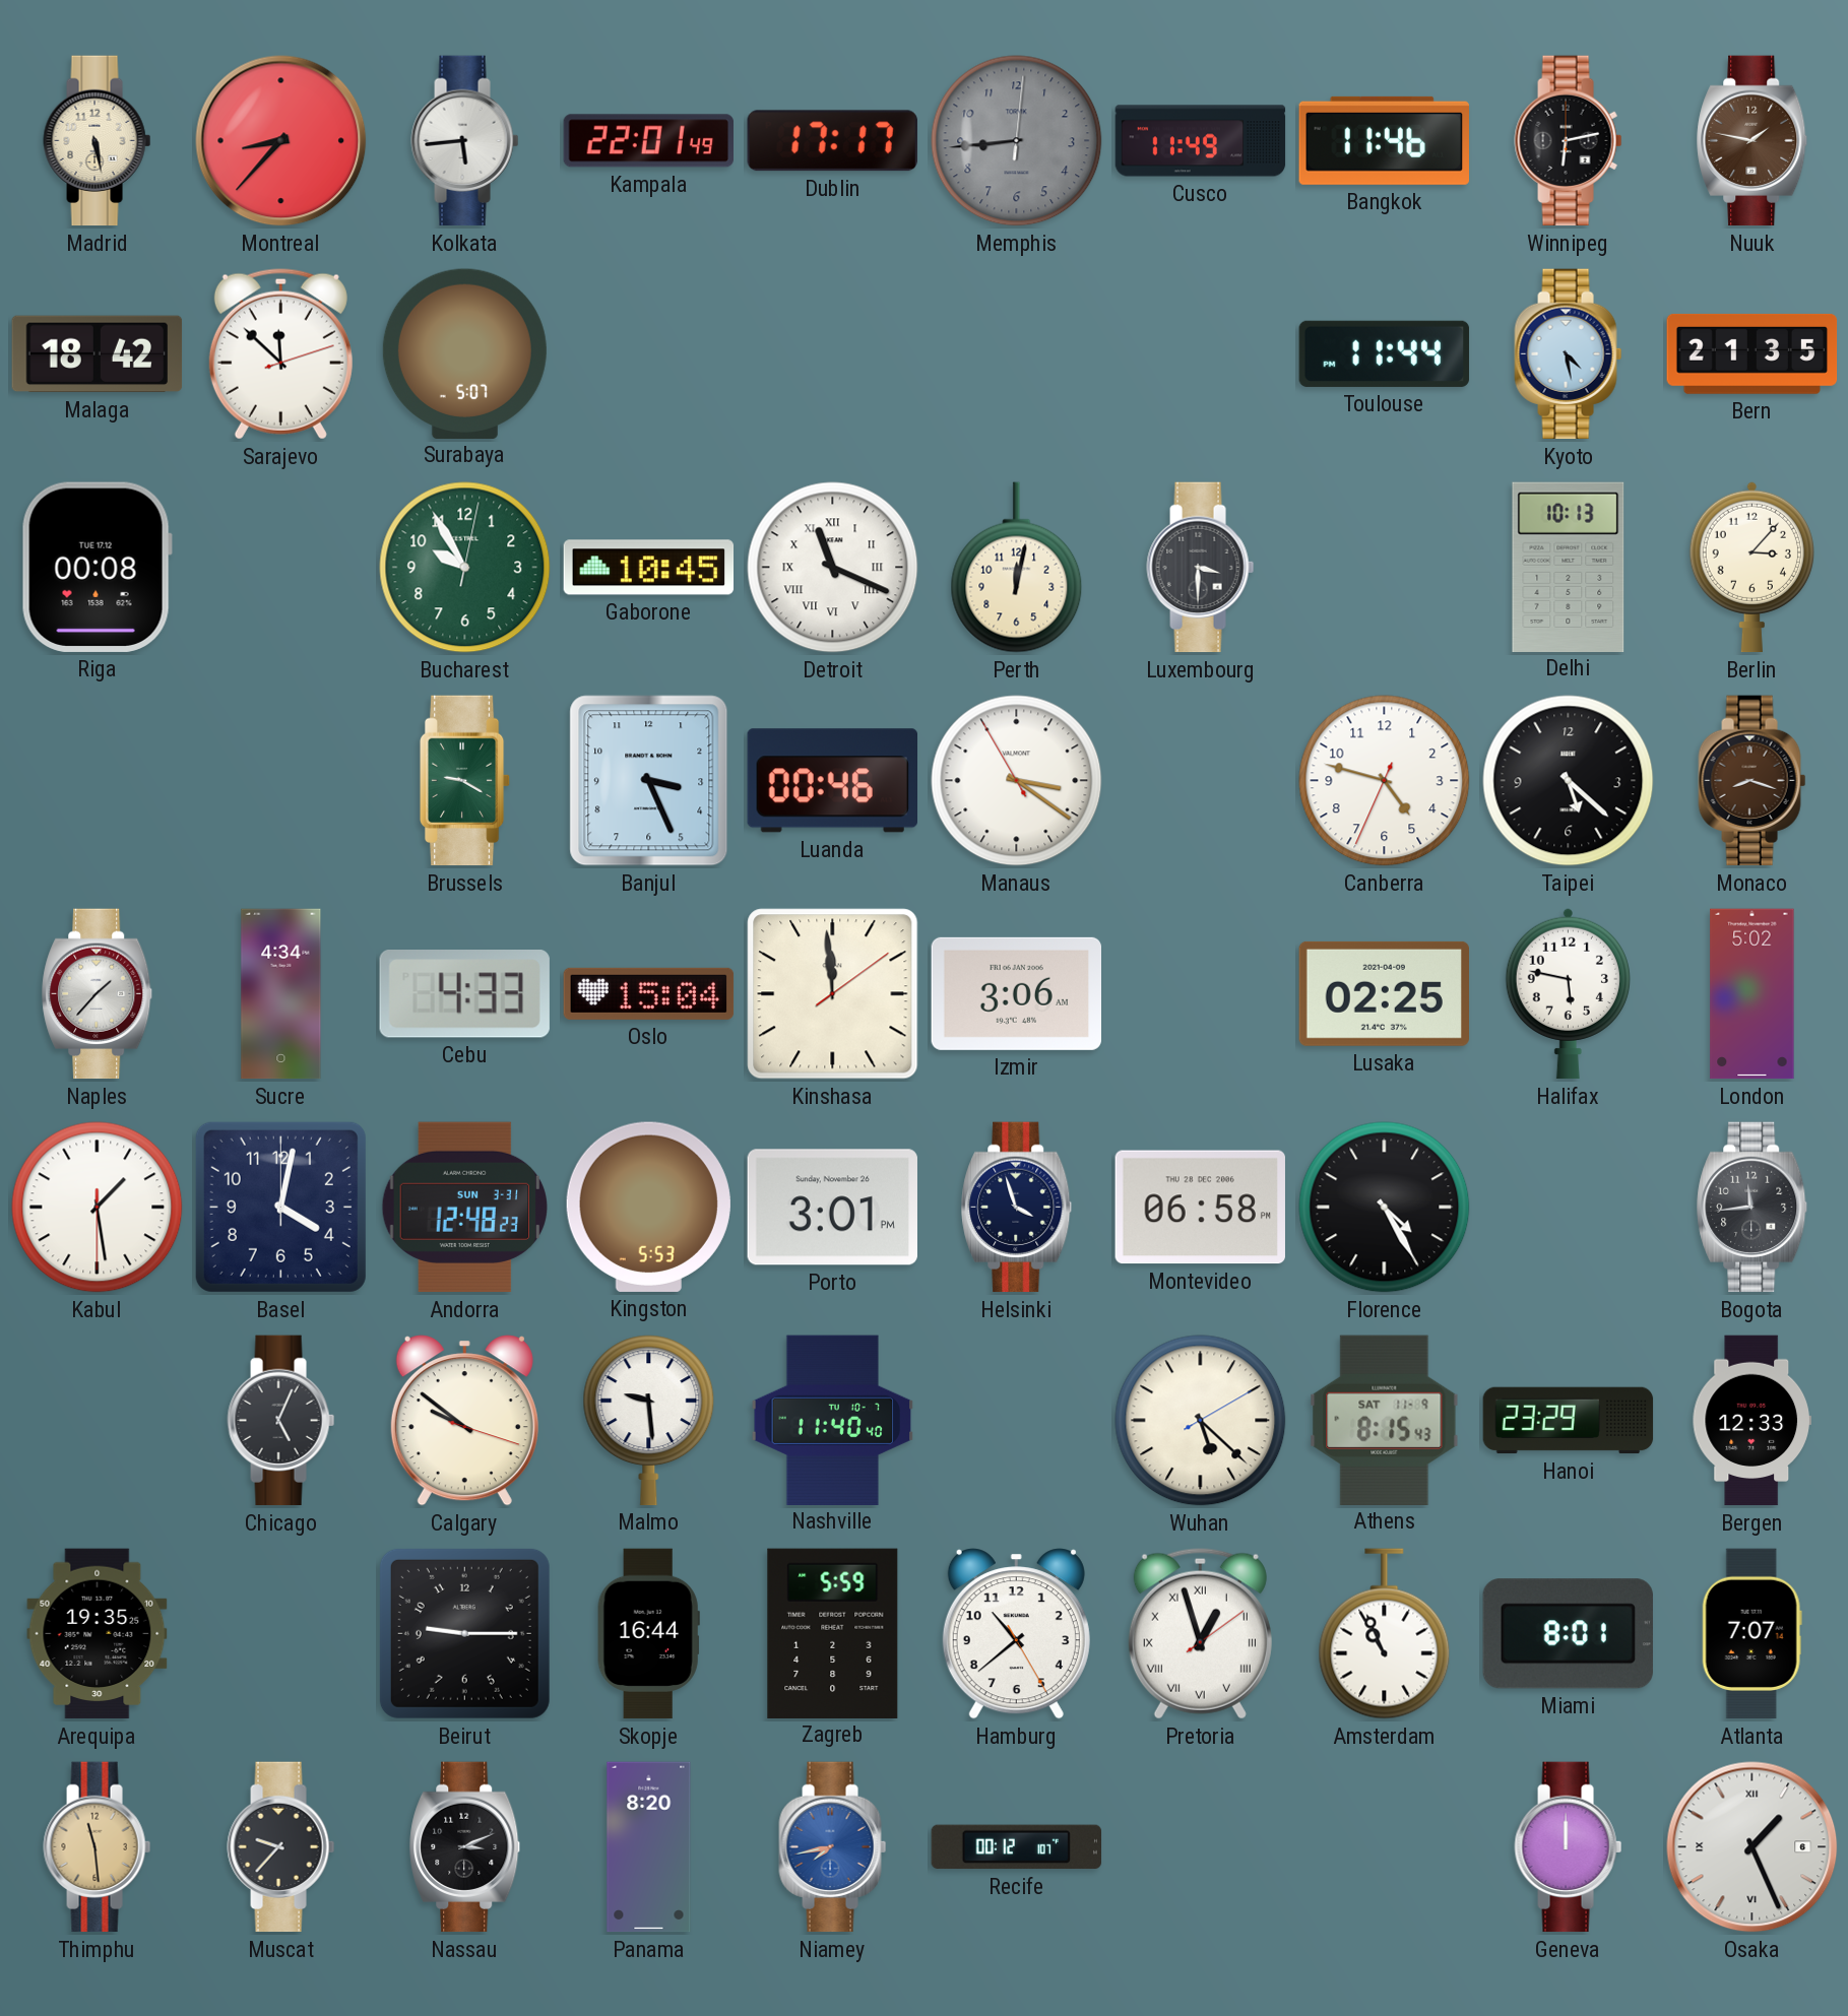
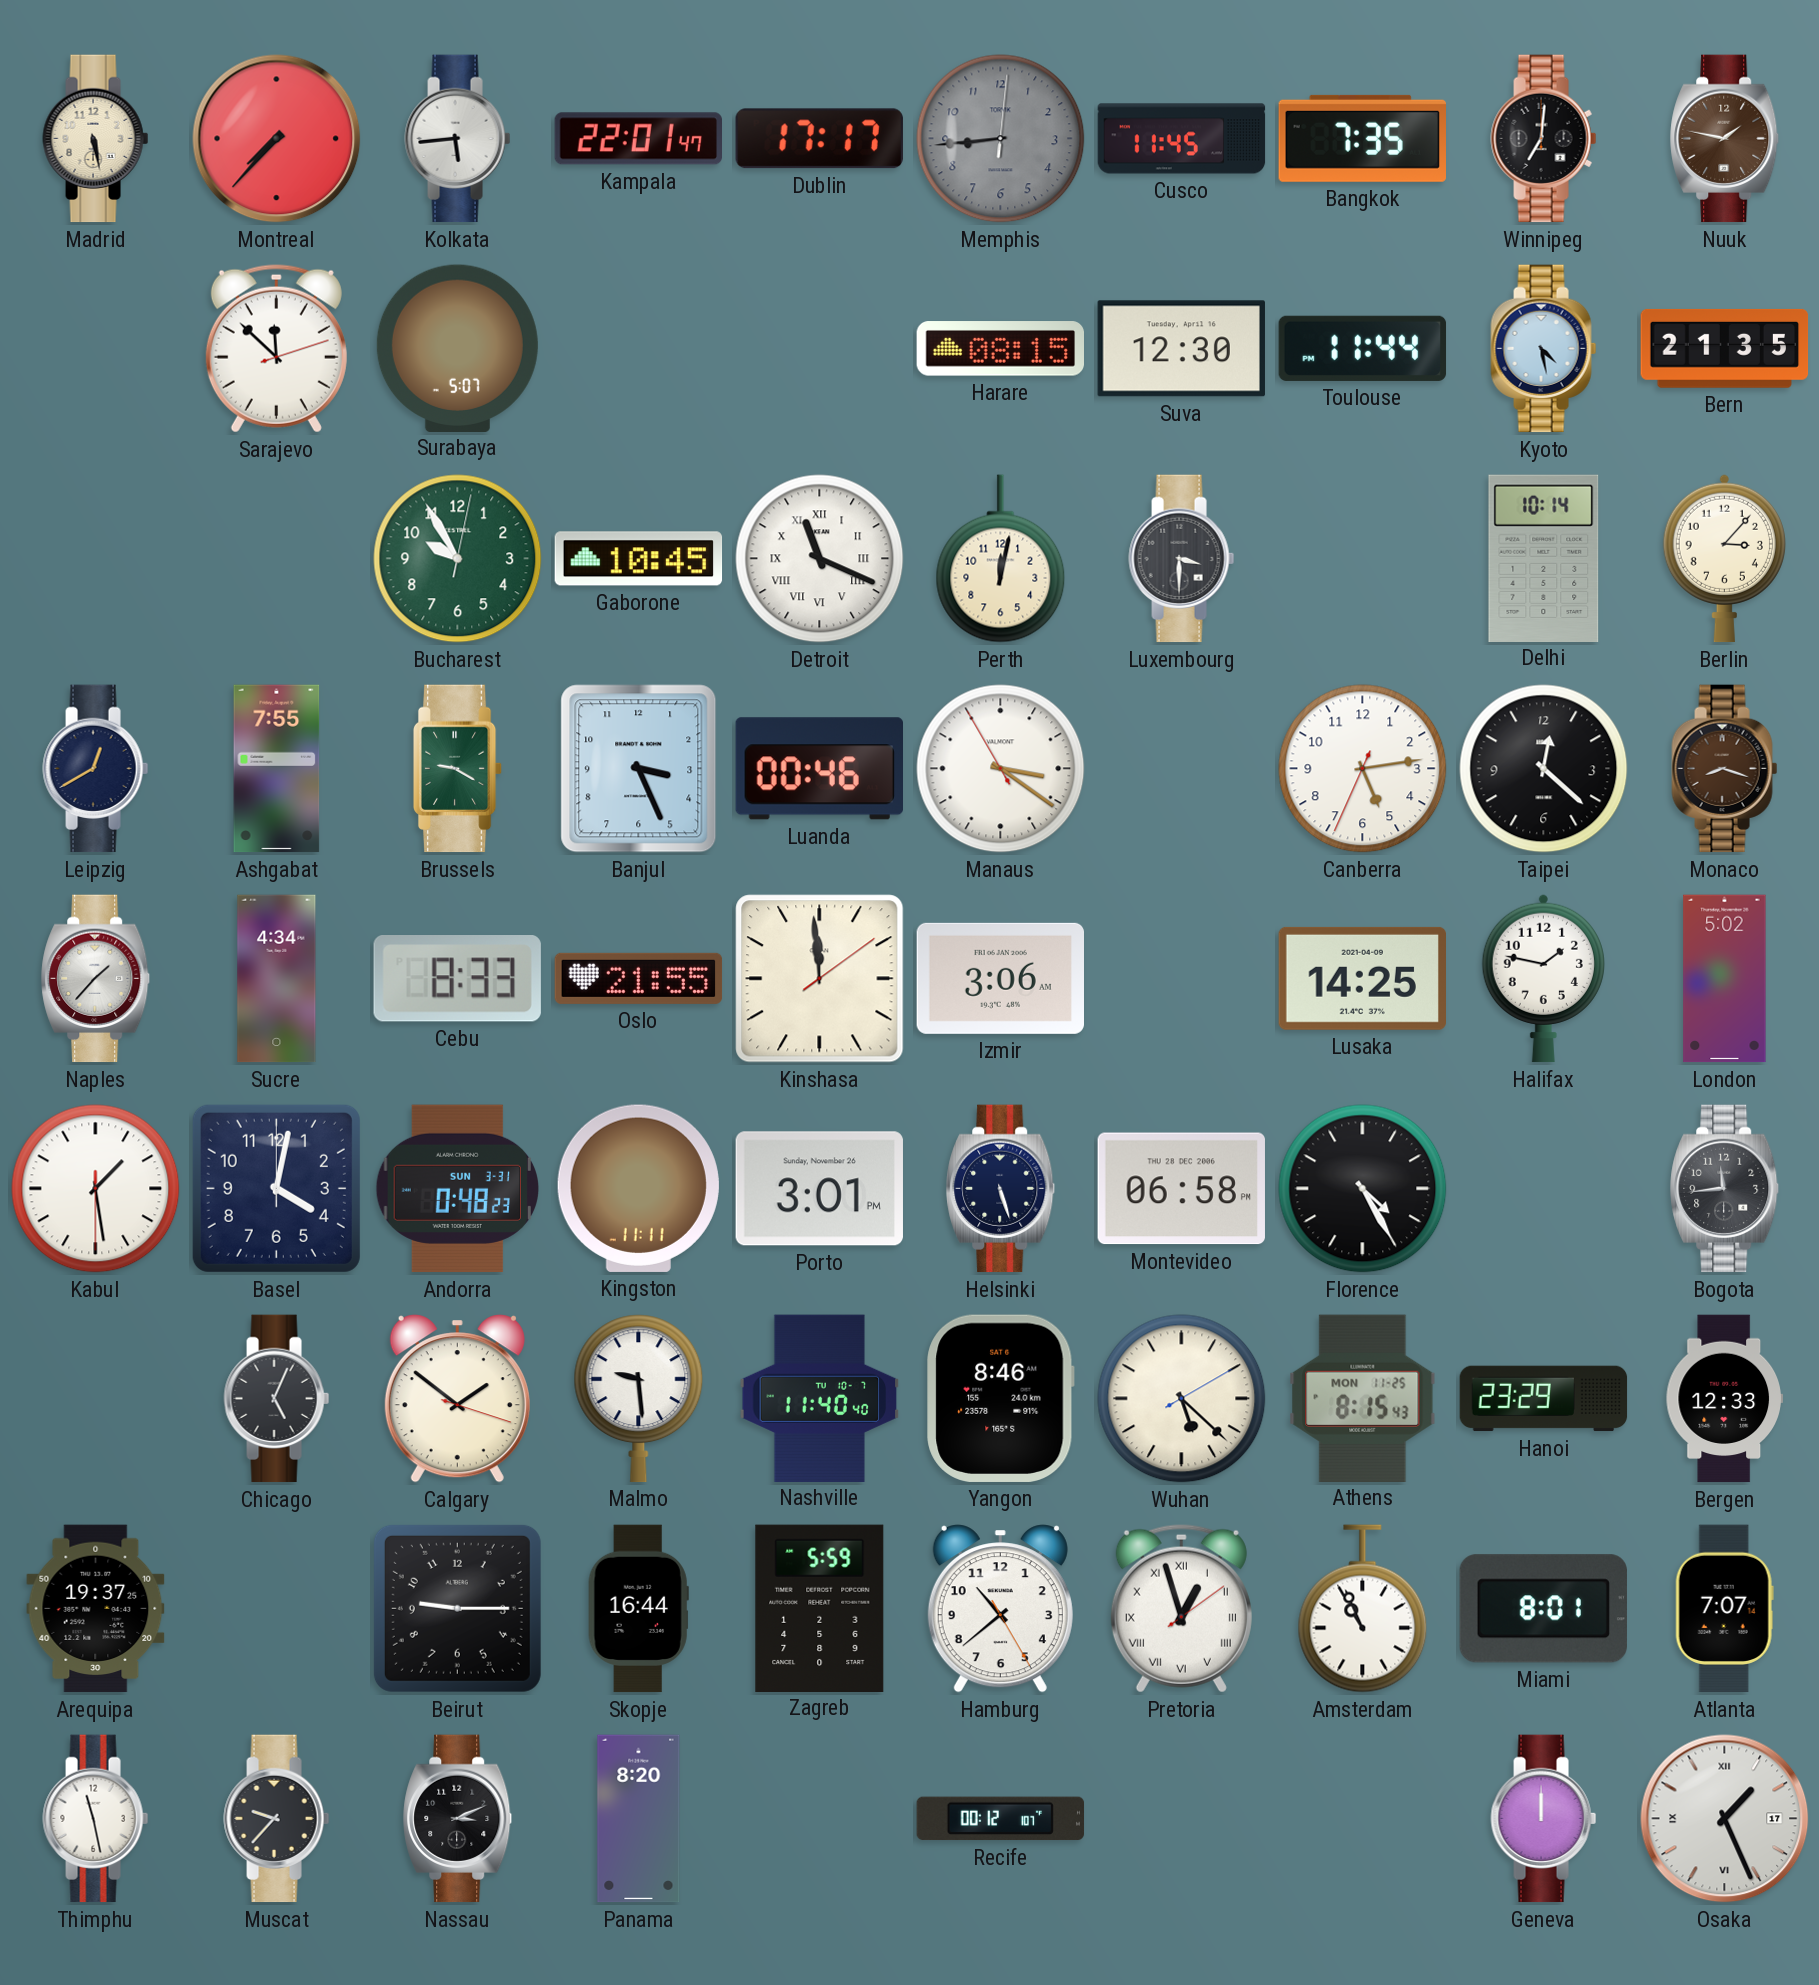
Montreal: 8:37 -> 7:37
Kampala: 22:01:49 -> 22:01:47
Cusco: 11:49 -> 11:45
Bangkok: 11:46 -> 7:35
Winnipeg: 6:13 -> 7:01
Malaga: 18:42 -> none
Harare: none -> 08:15
Suva: none -> 12:30
Riga: 00:08 -> none
Delhi: 10:13 -> 10:14
Leipzig: none -> 12:40
Ashgabat: none -> 7:55
Canberra: 4:47 -> 5:13
Taipei: 5:22 -> 12:22
Cebu: 4:33 -> 8:33
Oslo: 15:04 -> 21:55
Lusaka: 02:25 -> 14:25
Halifax: 5:47 -> 1:47
Andorra: 12:48 -> 0:48
Kingston: 5:53 -> 11:11
Helsinki: 3:57 -> 5:27
Calgary: 9:51 -> 1:51
Yangon: none -> 8:46
Athens date: SAT 11-9 -> MON 11-25
Arequipa: 19:35 -> 19:37
Thimphu: 11:29 -> 11:28
Thimphu dial: champagne -> white
Niamey: 7:43 -> none
Osaka date: 6 -> 17
